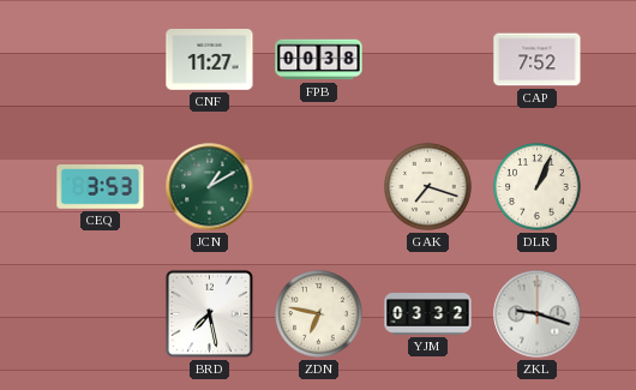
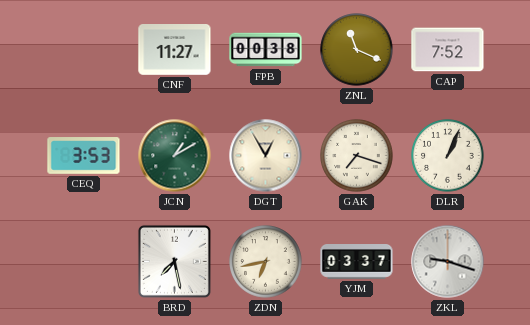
ZNL: none -> 11:19
DGT: none -> 12:55
ZDN: 6:47 -> 6:43
YJM: 03:32 -> 03:37
